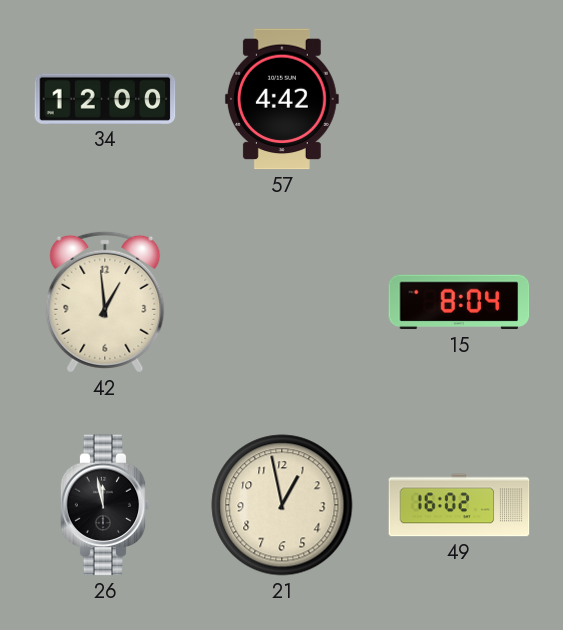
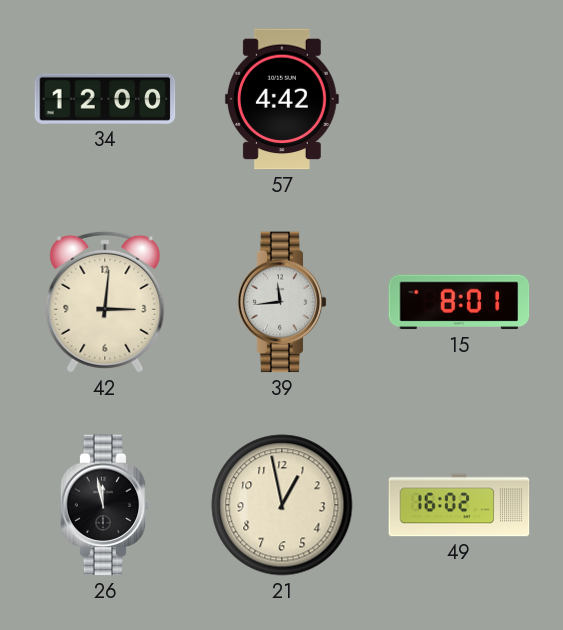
42: 12:59 -> 3:01
39: none -> 11:44
15: 8:04 -> 8:01
